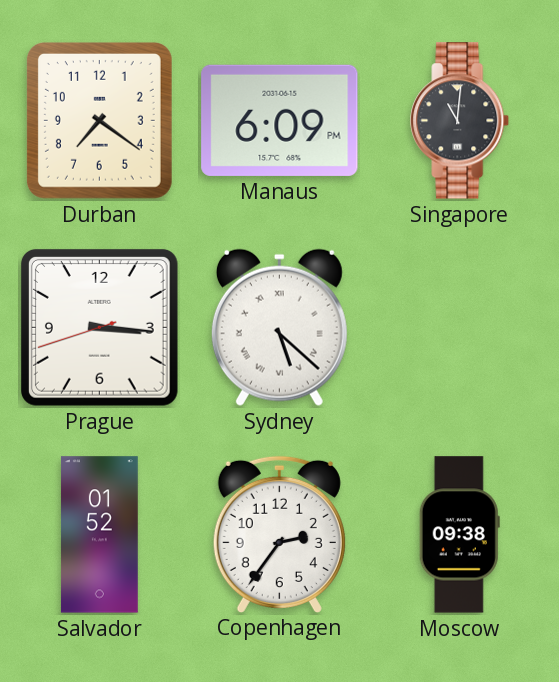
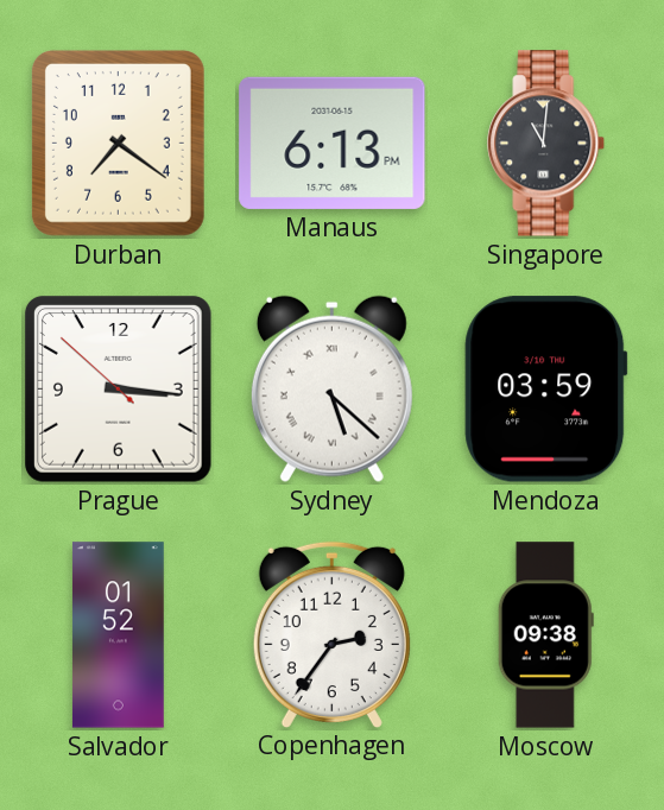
Manaus: 6:09 -> 6:13
Prague: 3:15:42 -> 3:15:52
Mendoza: none -> 03:59
